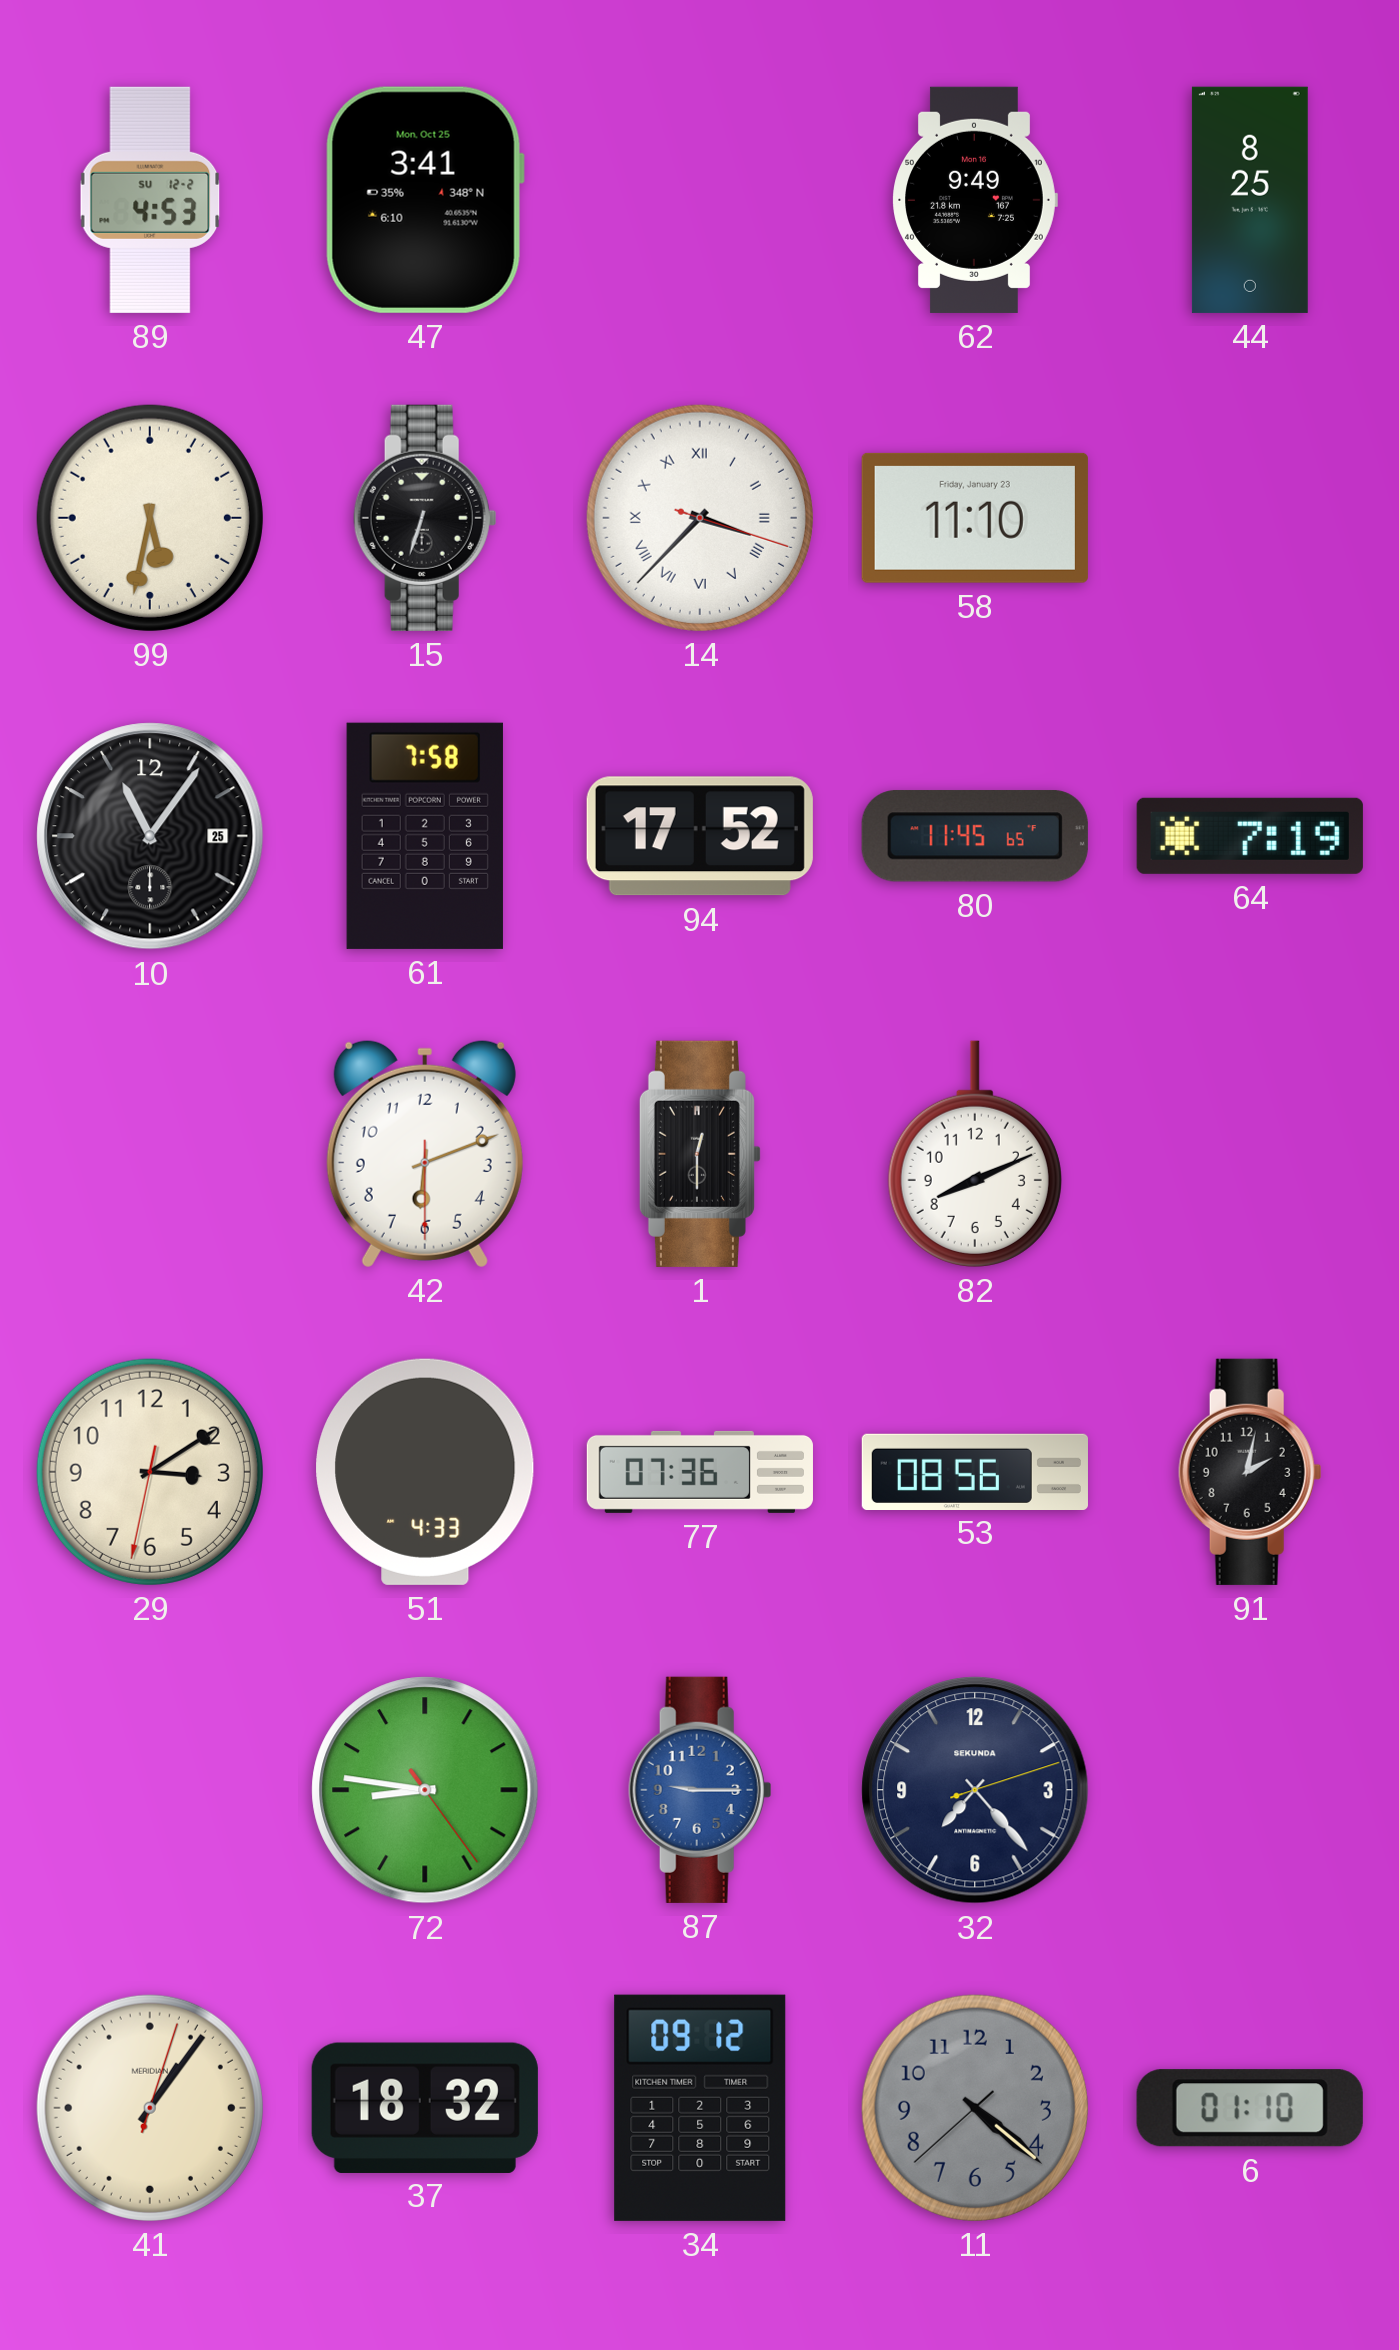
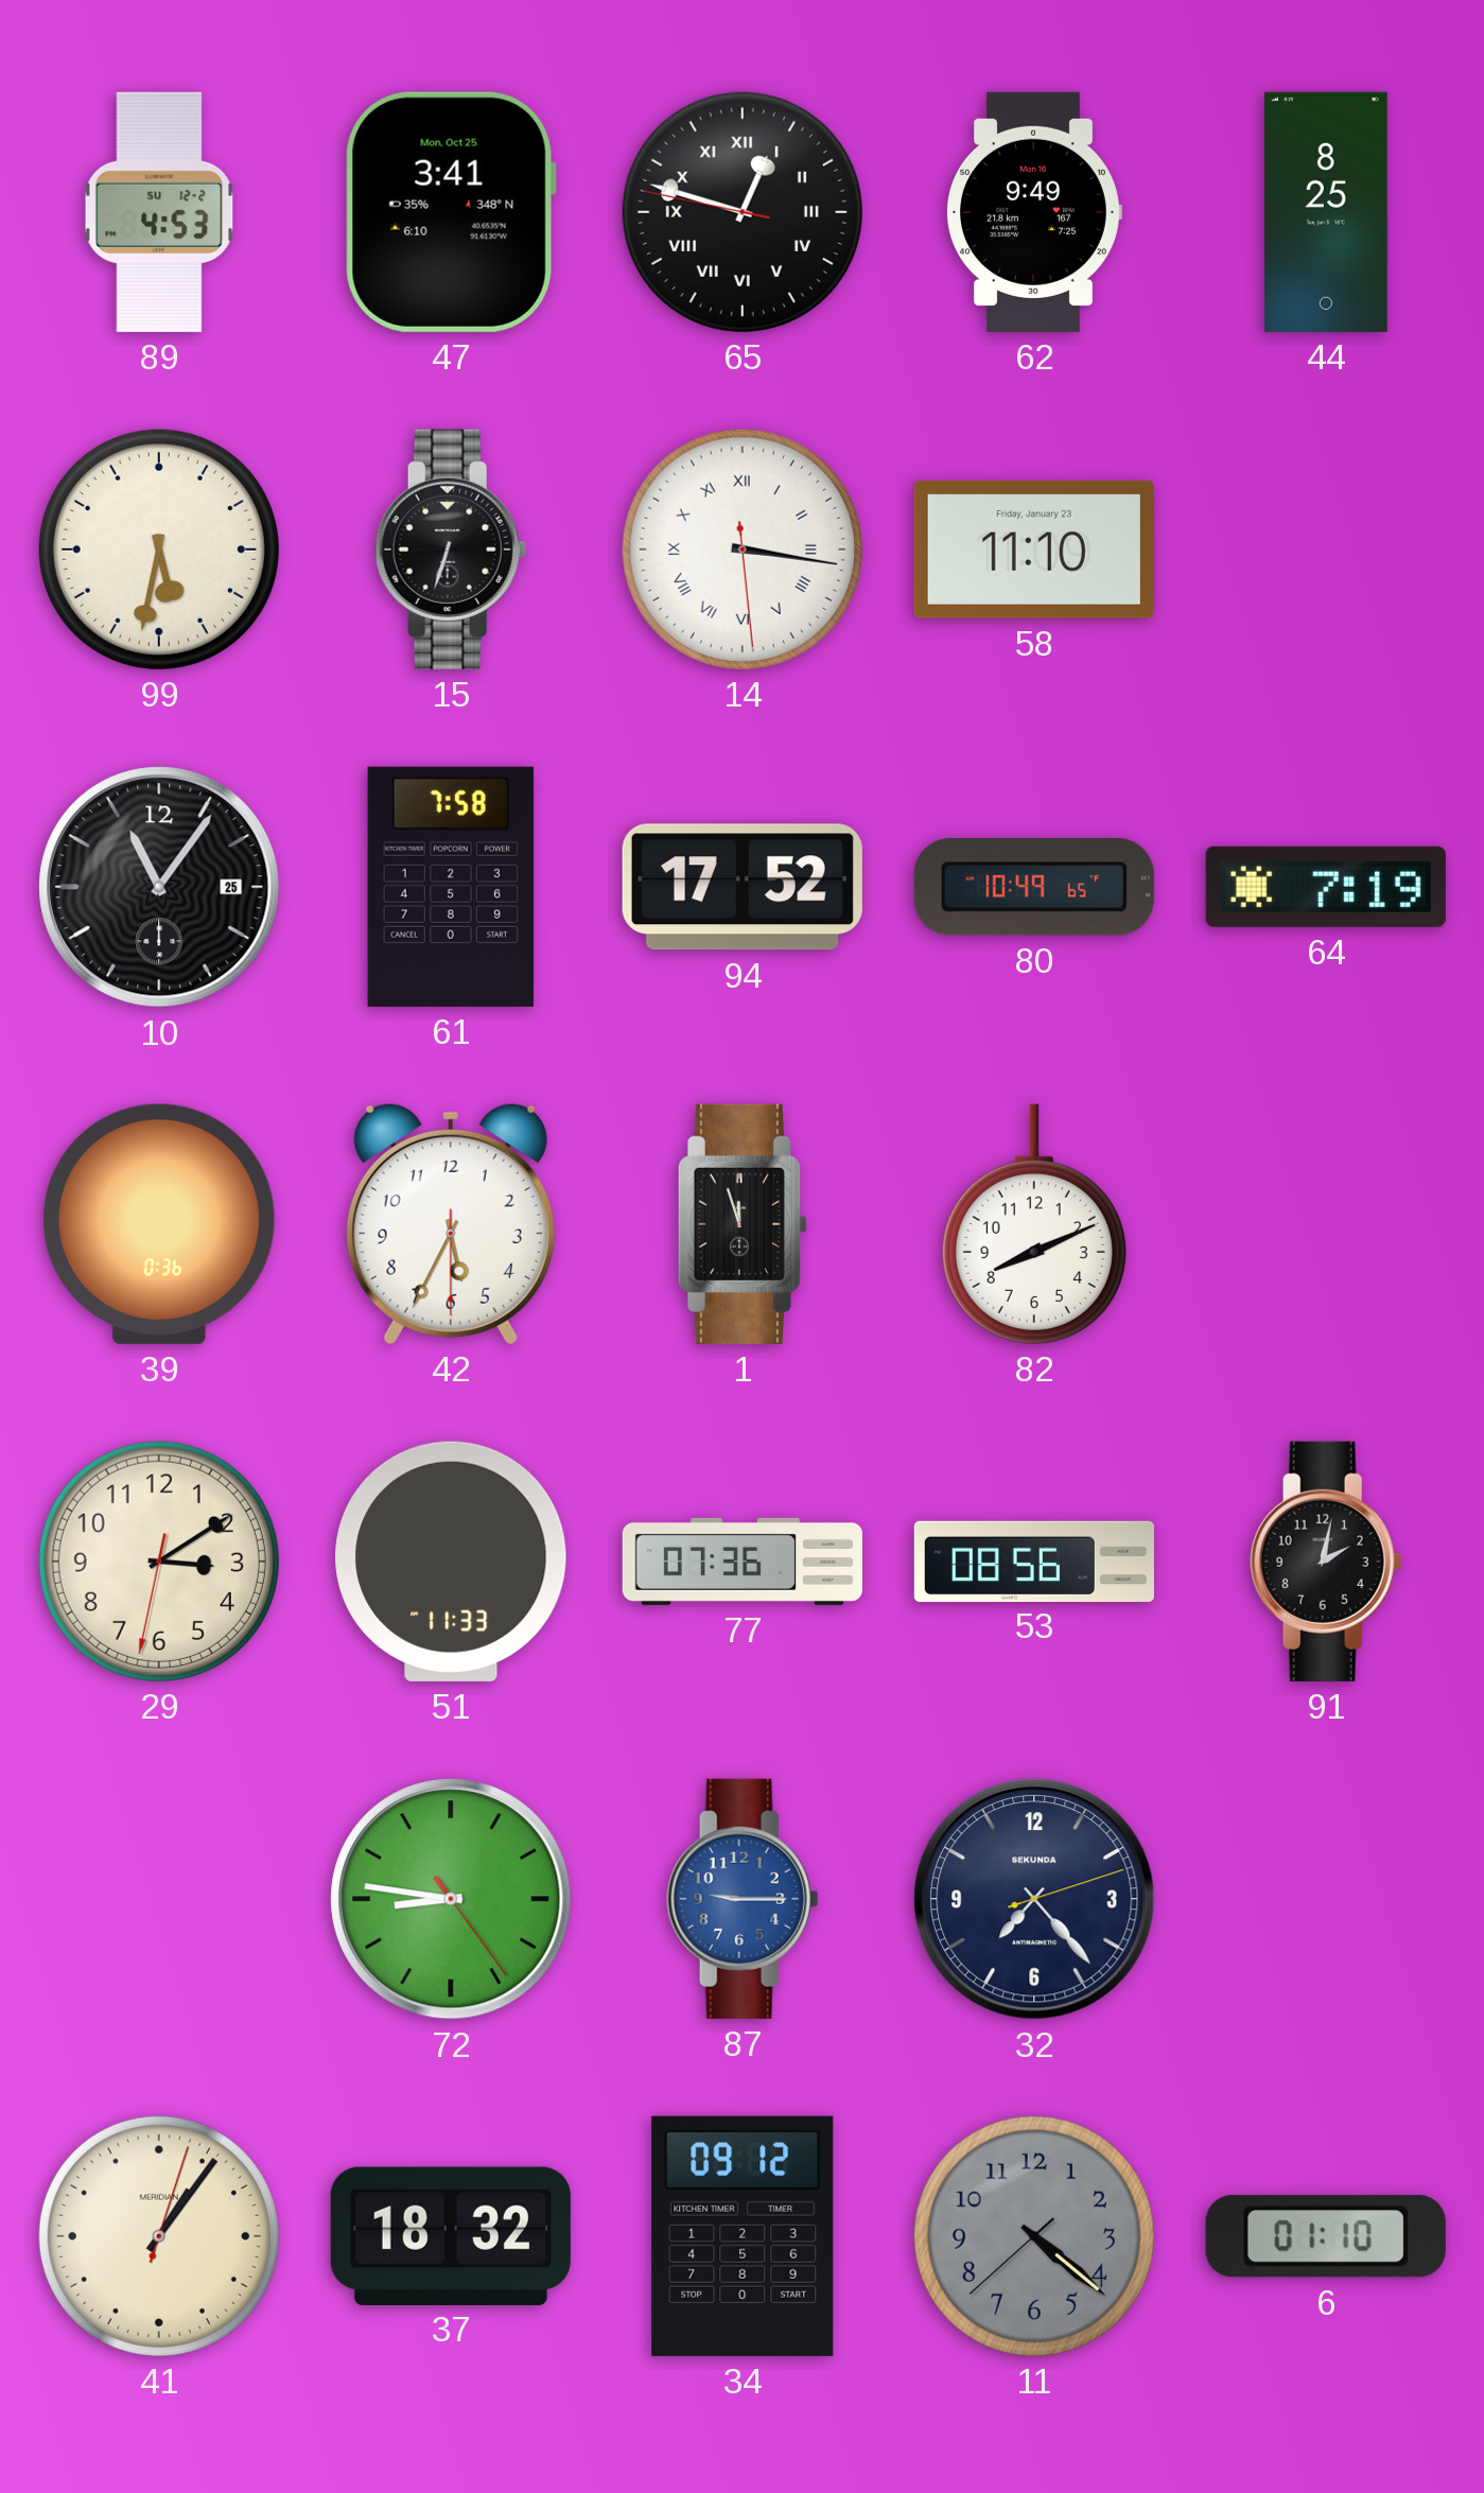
65: none -> 12:47
14: 3:37 -> 3:16
80: 11:45 -> 10:49
39: none -> 0:36
42: 6:11 -> 5:34
1: 12:30 -> 11:57
51: 4:33 -> 11:33
